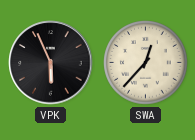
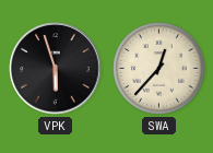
VPK: 5:56 -> 5:57
